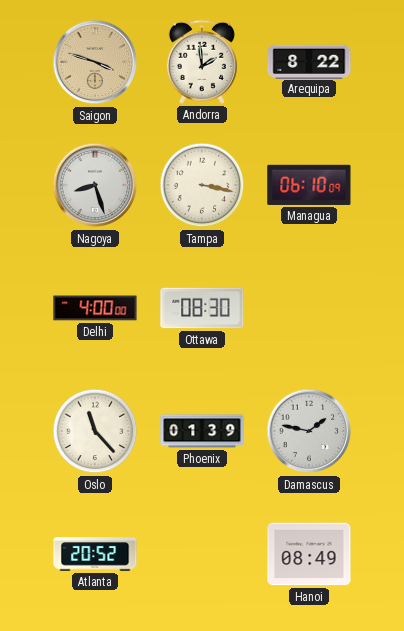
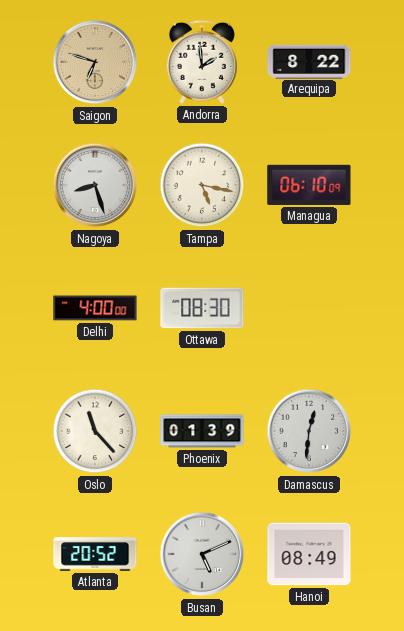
Saigon: 3:48 -> 6:48
Tampa: 3:17 -> 5:17
Damascus: 1:47 -> 12:31
Busan: none -> 5:11
